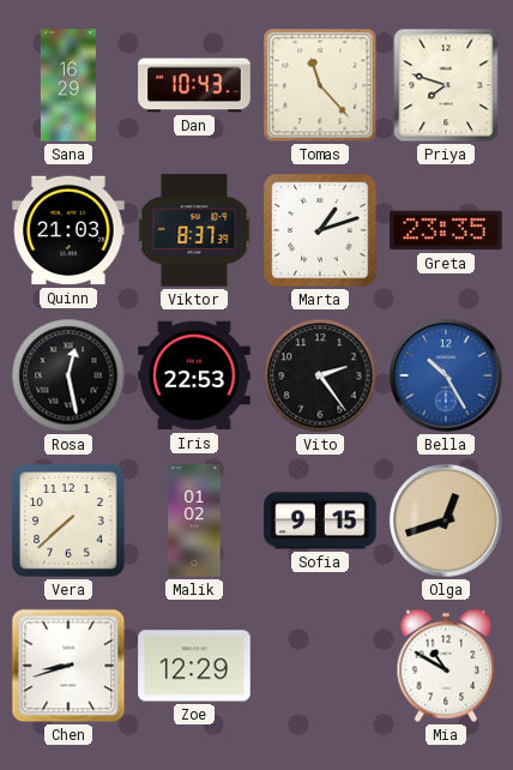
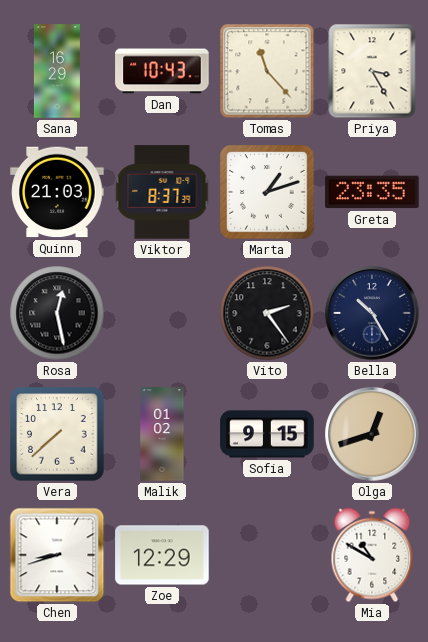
Priya: 7:48 -> 3:25
Iris: 22:53 -> none
Bella dial: blue -> navy
